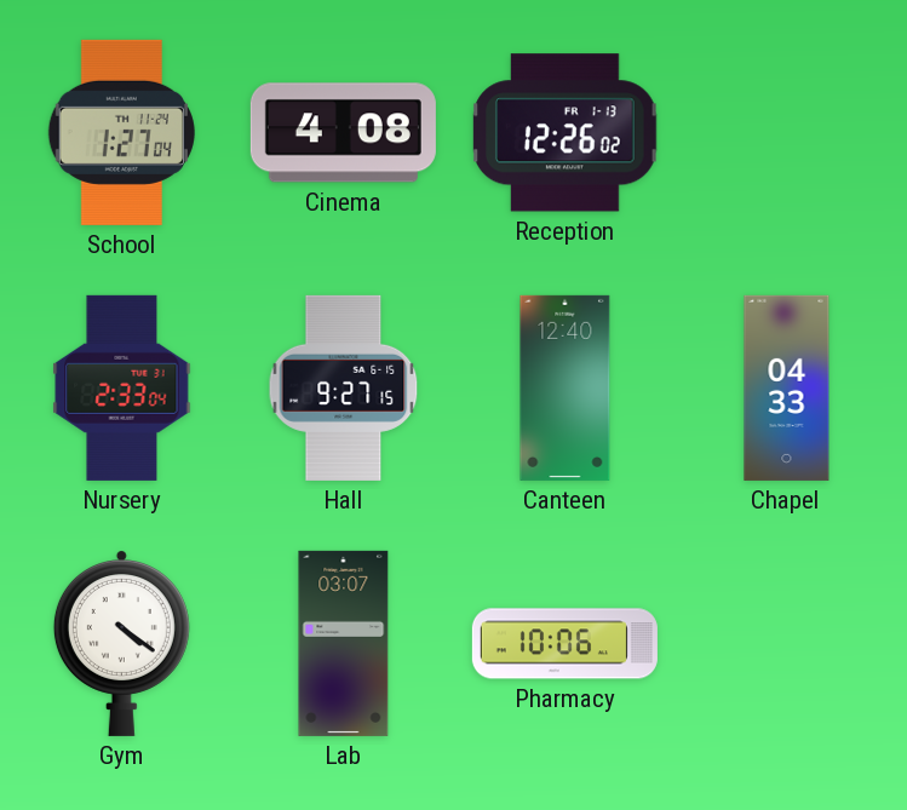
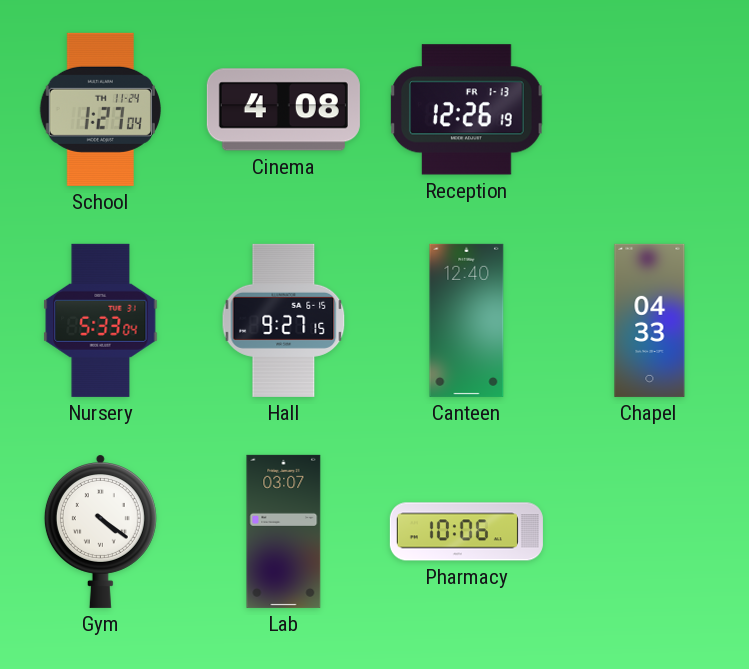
Reception: 12:26:02 -> 12:26:19
Nursery: 2:33 -> 5:33
